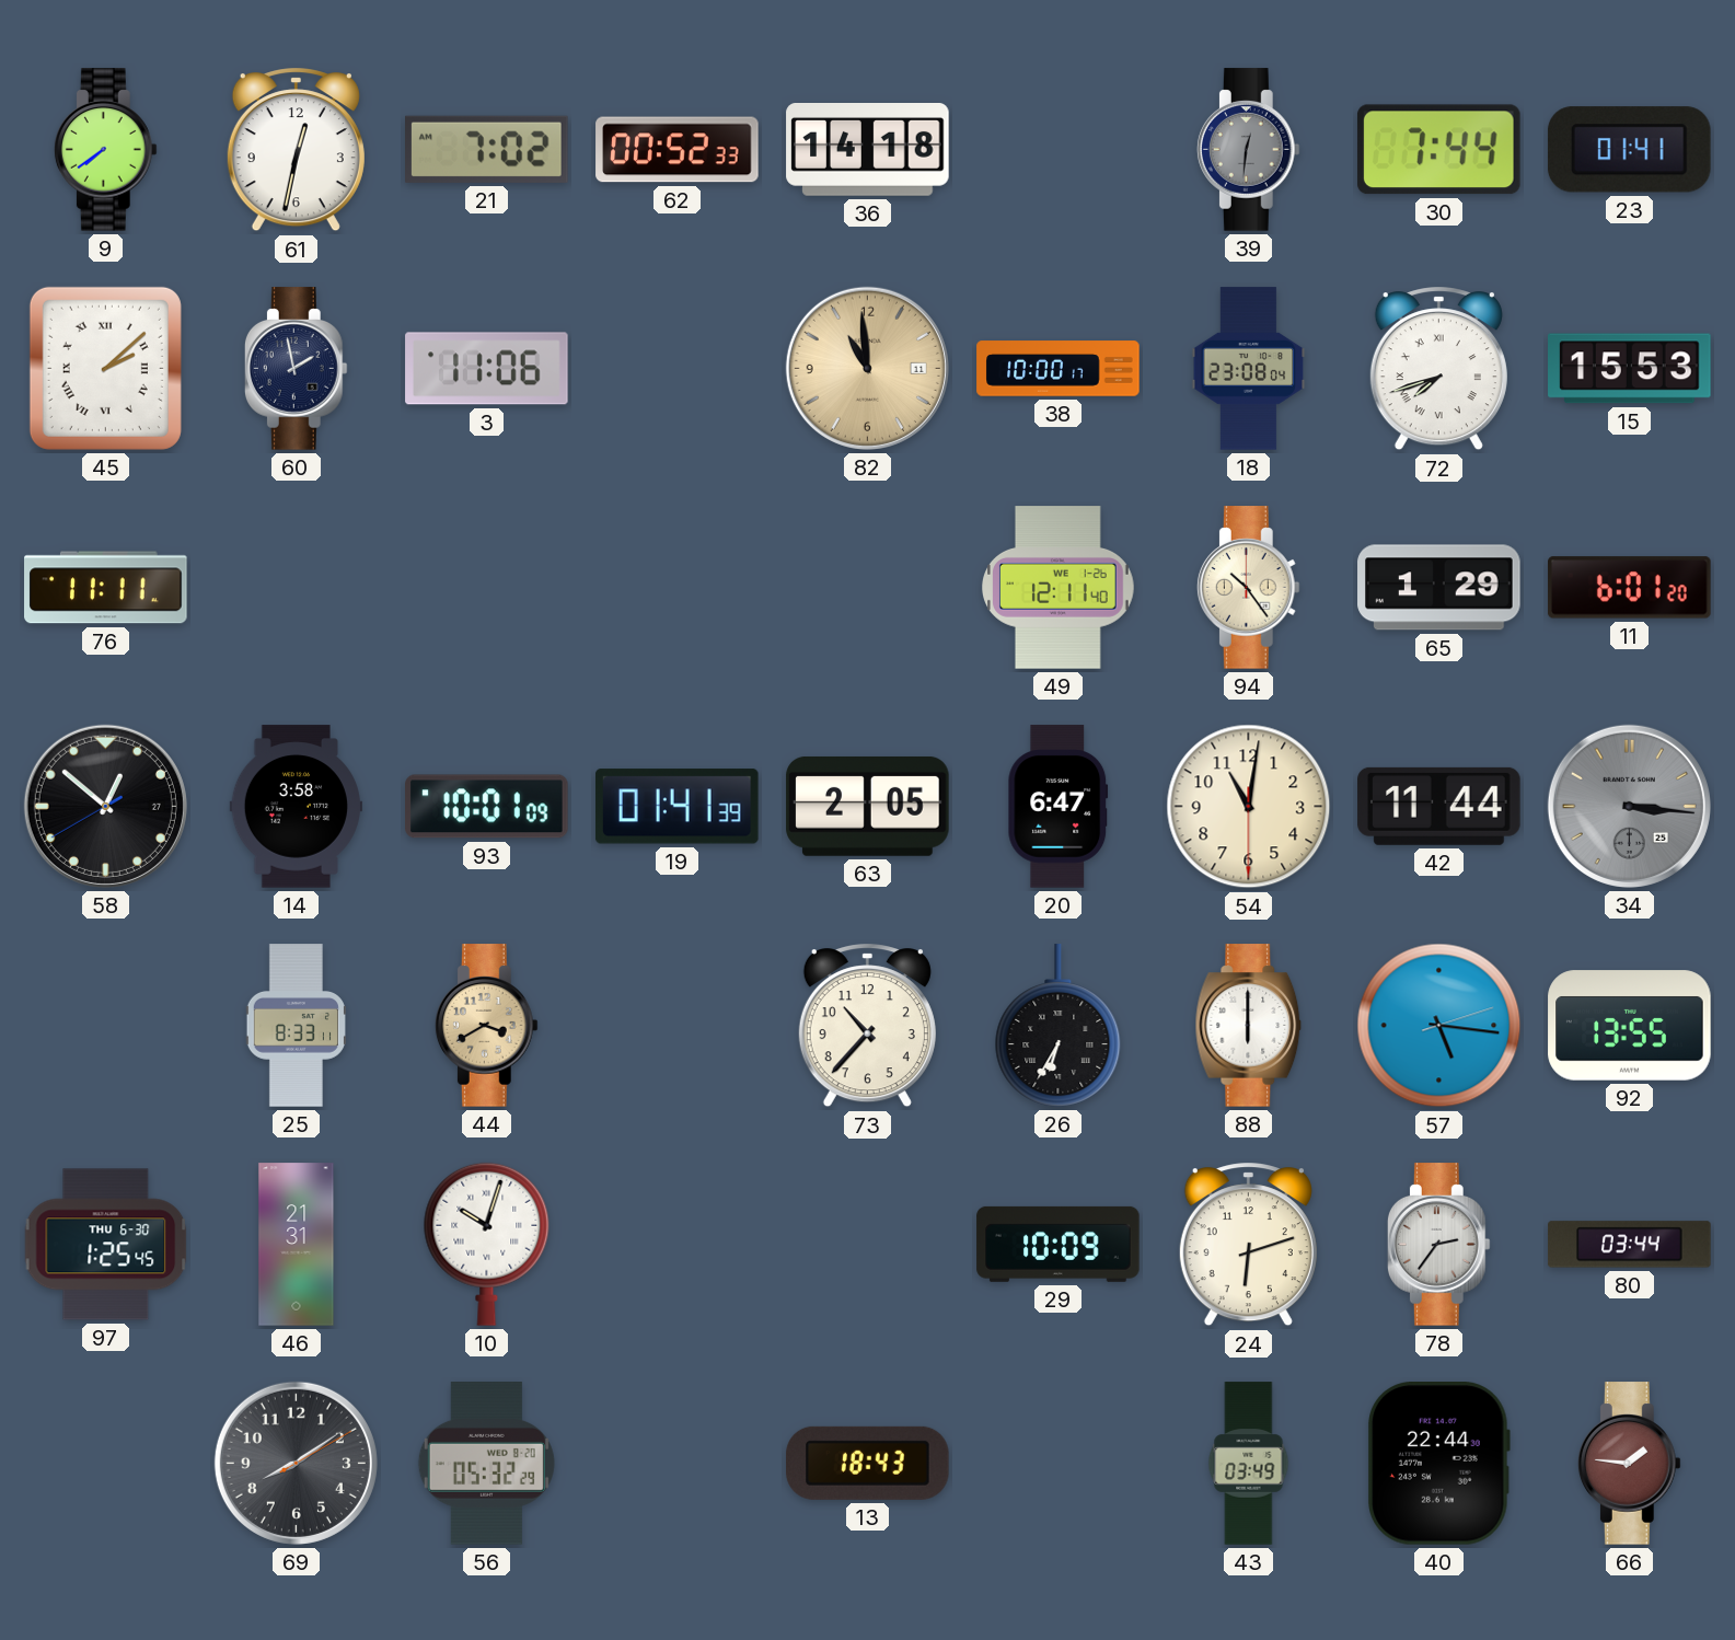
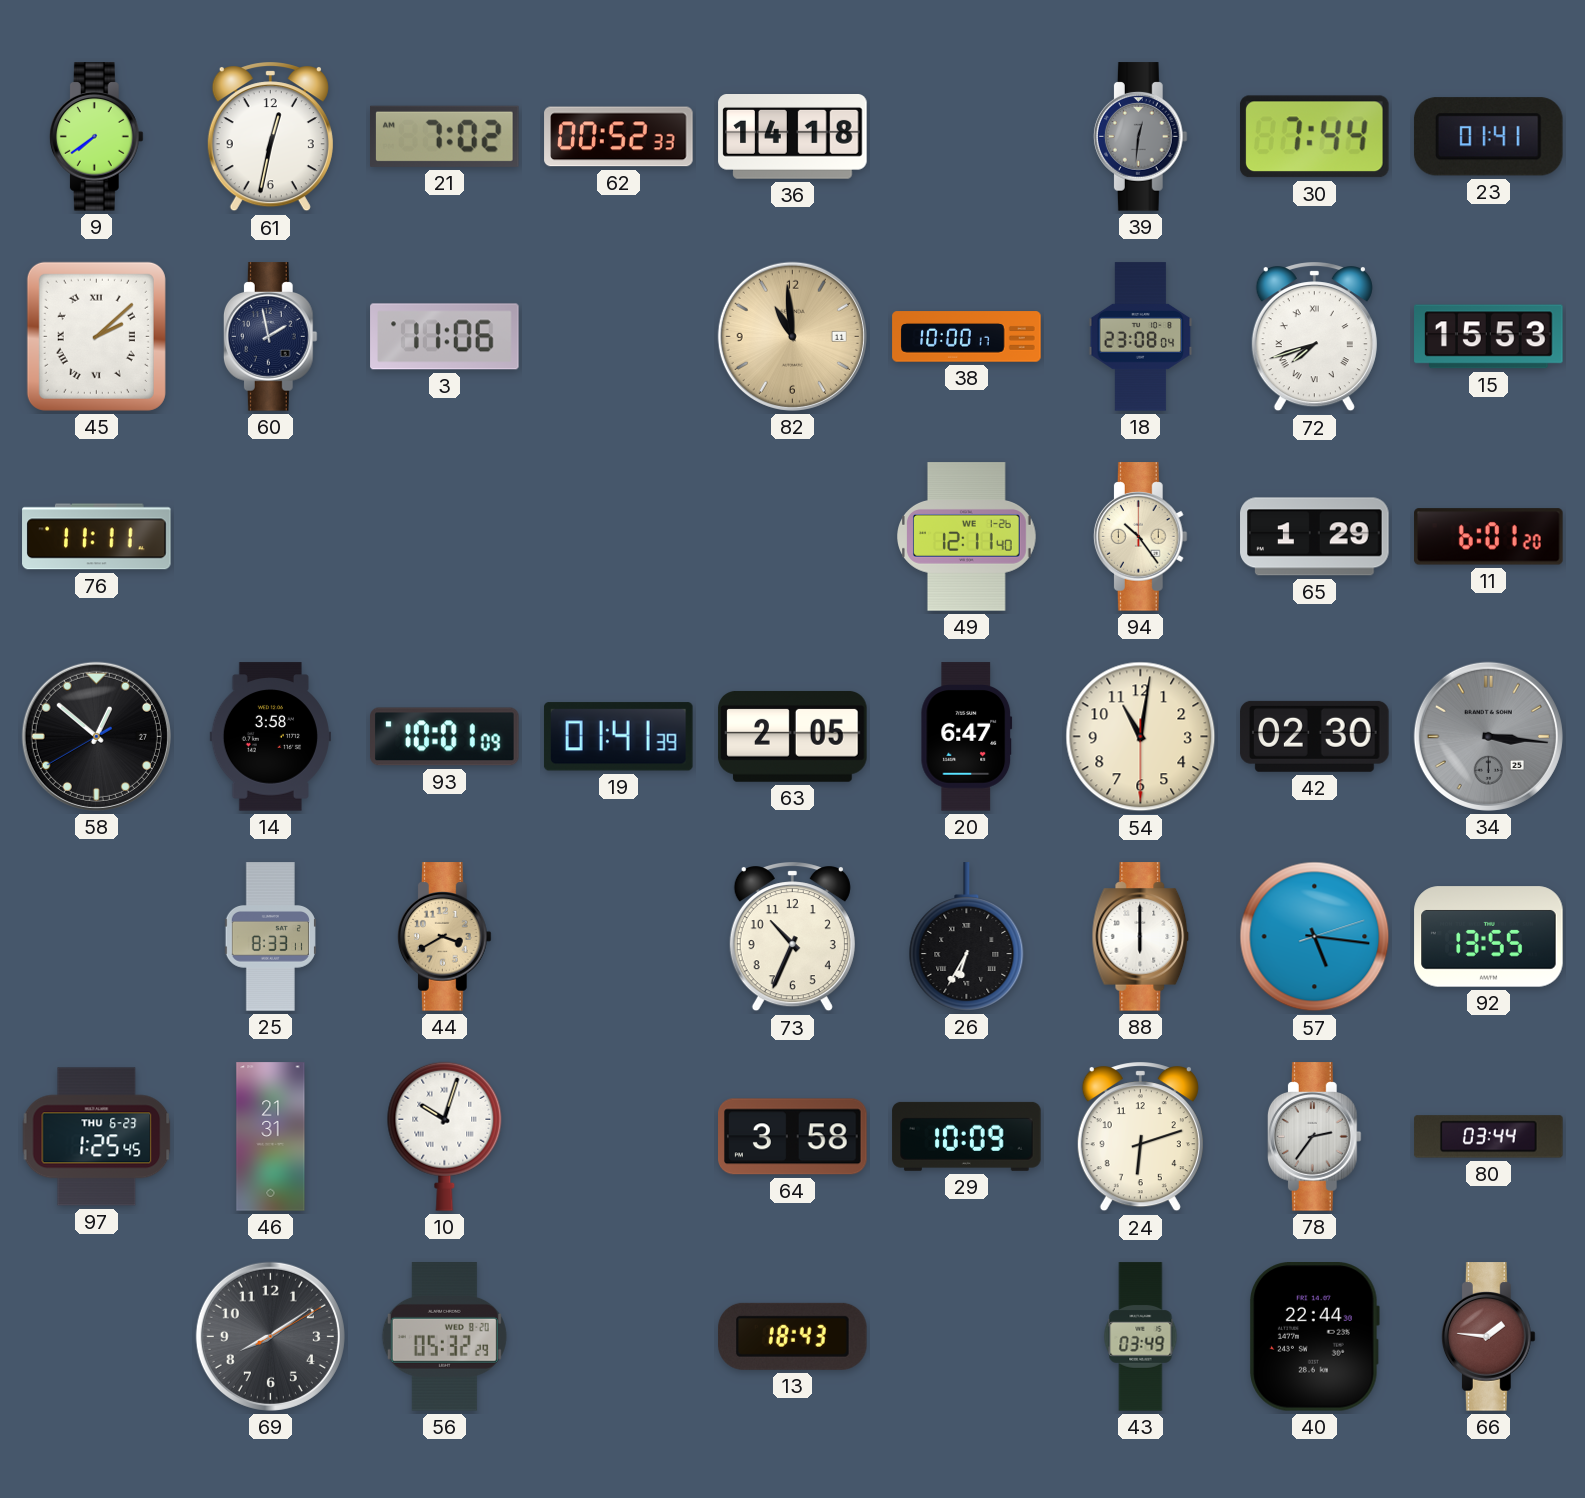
42: 11:44 -> 02:30
73: 10:37 -> 10:34
97 date: THU 6-30 -> THU 6-23
64: none -> 3:58
